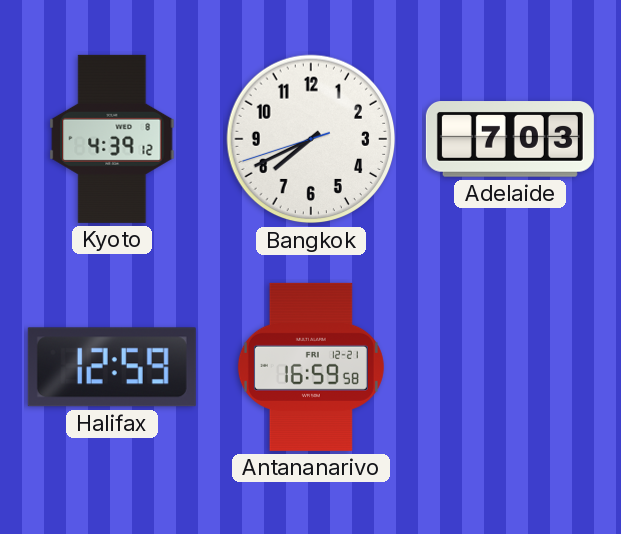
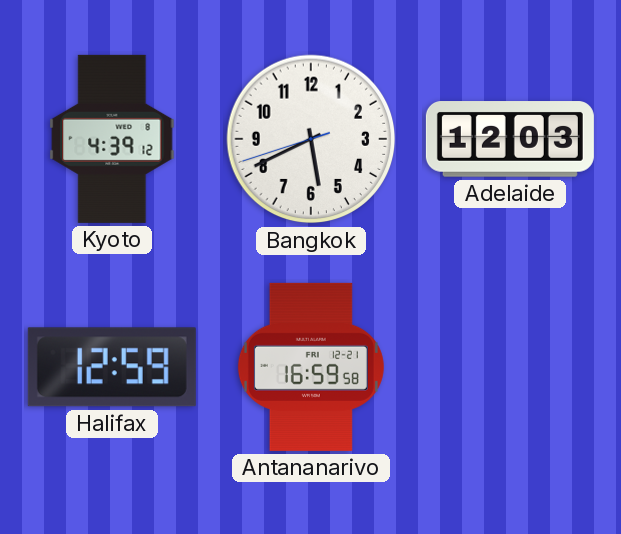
Bangkok: 7:40 -> 5:40
Adelaide: 7:03 -> 12:03
